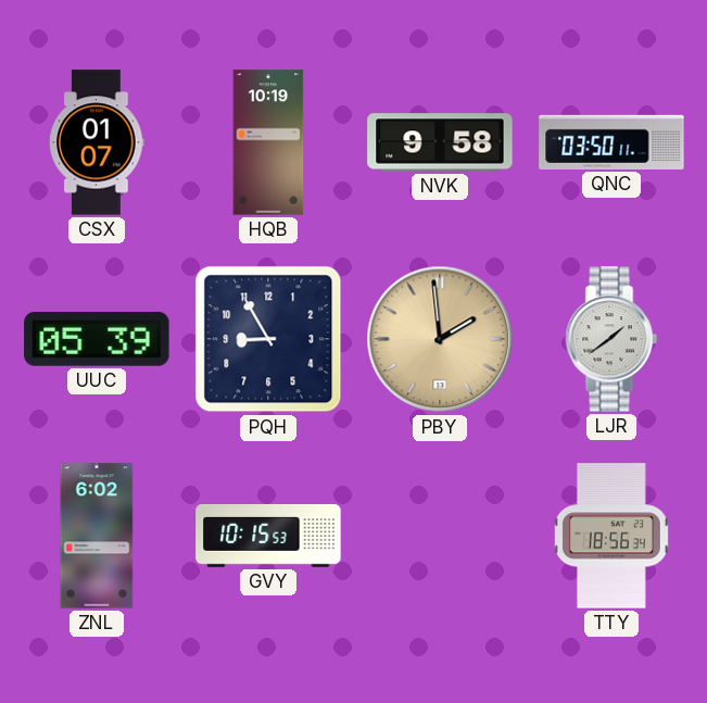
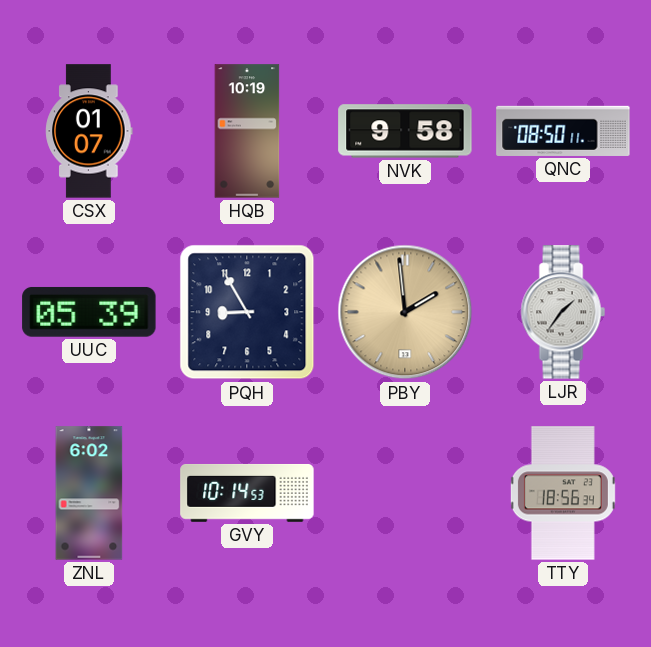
QNC: 03:50 -> 08:50
LJR: 1:39 -> 1:36
GVY: 10:15 -> 10:14
